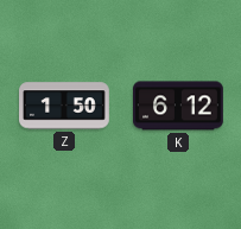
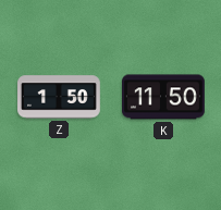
K: 6:12 -> 11:50
